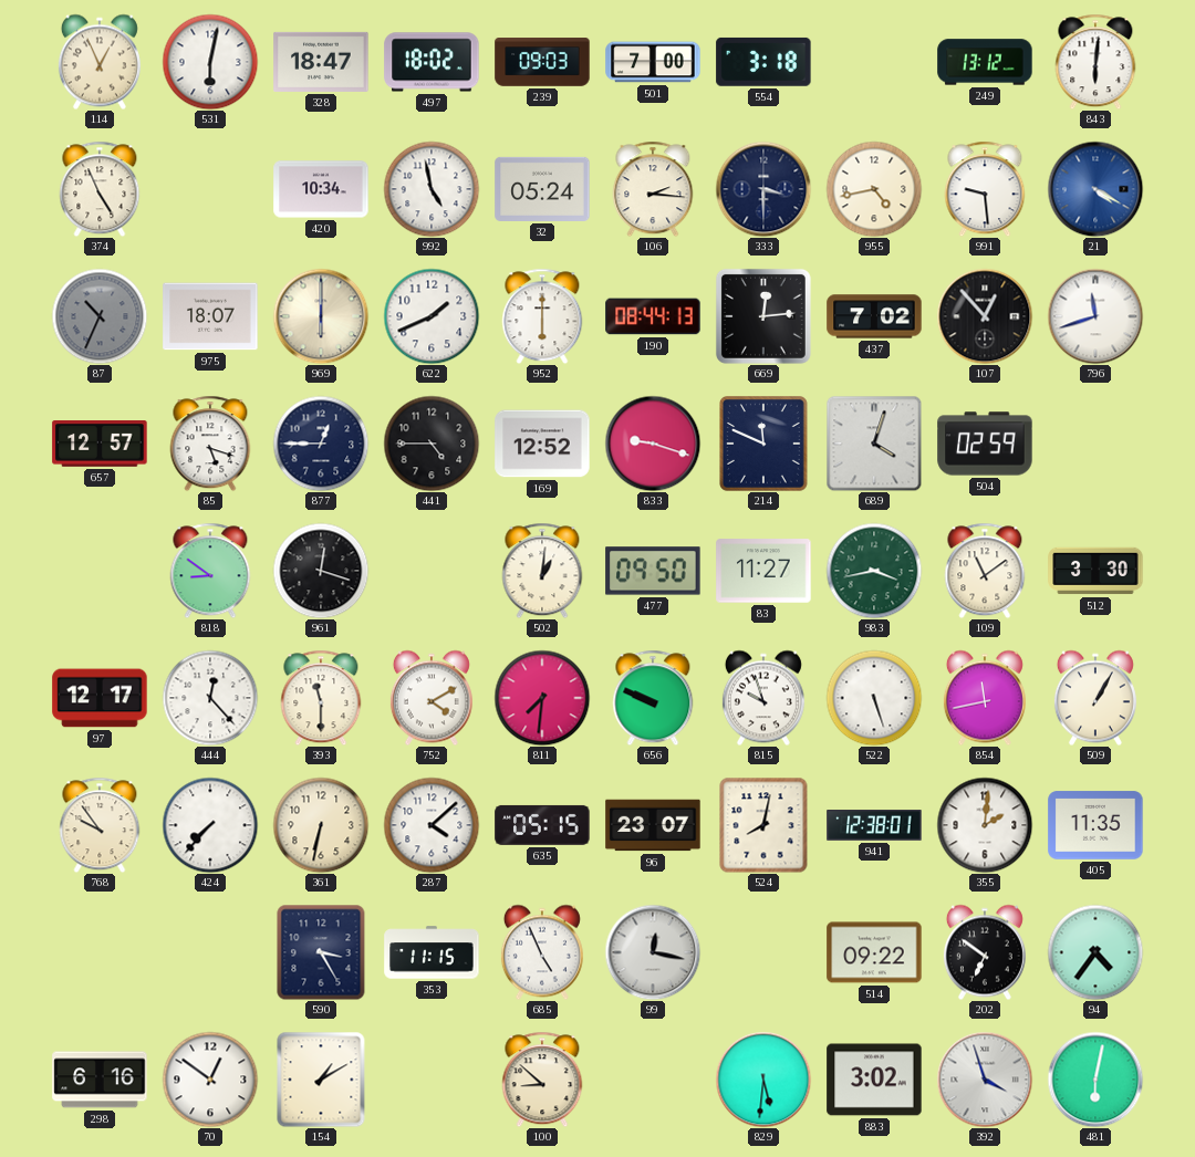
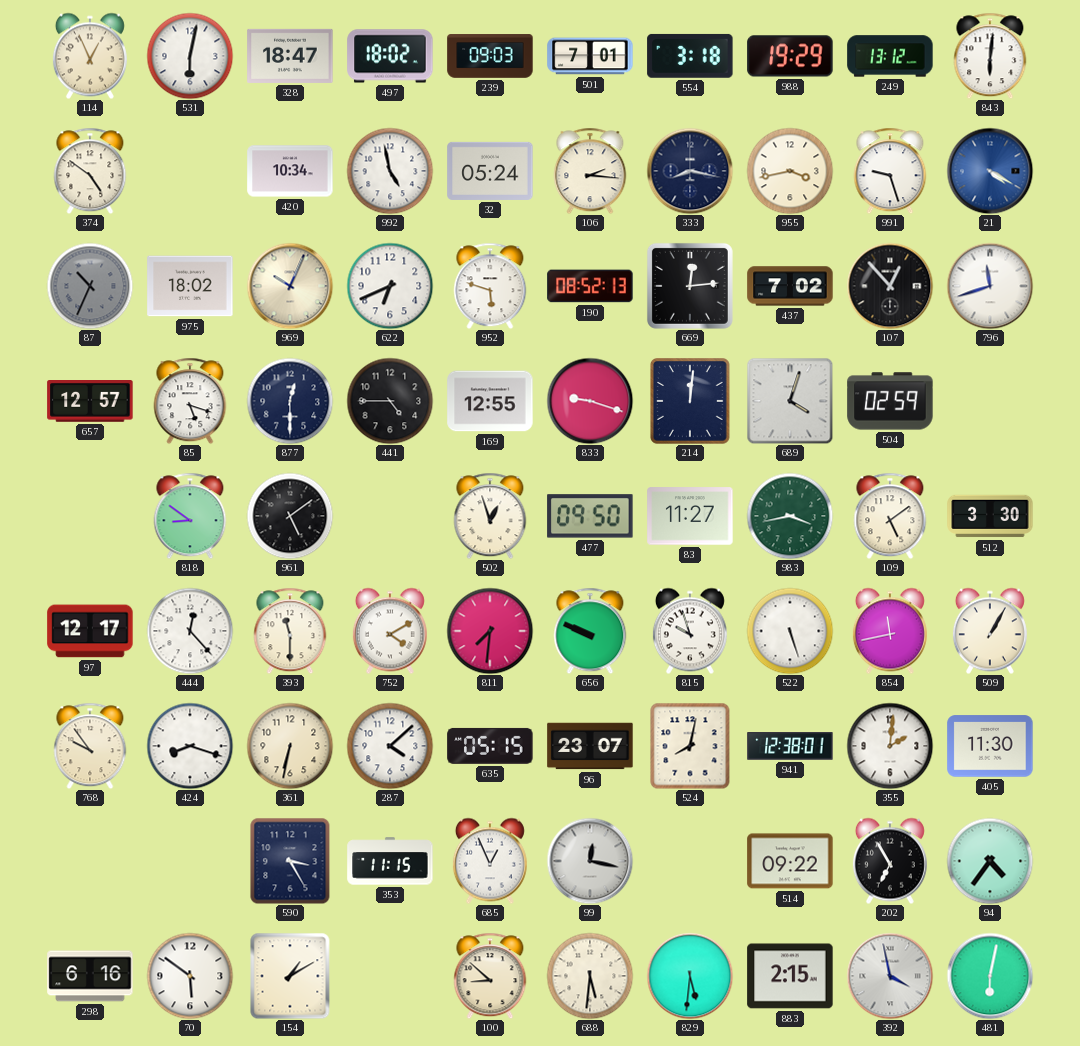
501: 7:00 -> 7:01
988: none -> 19:29
374: 4:56 -> 4:51
333: 3:30 -> 8:17
955: 4:43 -> 3:43
991: 9:29 -> 9:27
975: 18:07 -> 18:02
969: 6:00 -> 10:04
622: 1:41 -> 6:41
952: 6:00 -> 5:48
190: 08:44 -> 08:52
877: 12:45 -> 12:30
169: 12:52 -> 12:55
214: 11:49 -> 12:01
961: 12:18 -> 5:09
502: 1:01 -> 12:57
109: 11:09 -> 5:09
424: 7:37 -> 8:18
405: 11:35 -> 11:30
685: 4:56 -> 12:56
202: 6:51 -> 6:55
70: 12:51 -> 5:51
688: none -> 5:31
883: 3:02 -> 2:15
392: 3:57 -> 3:58
